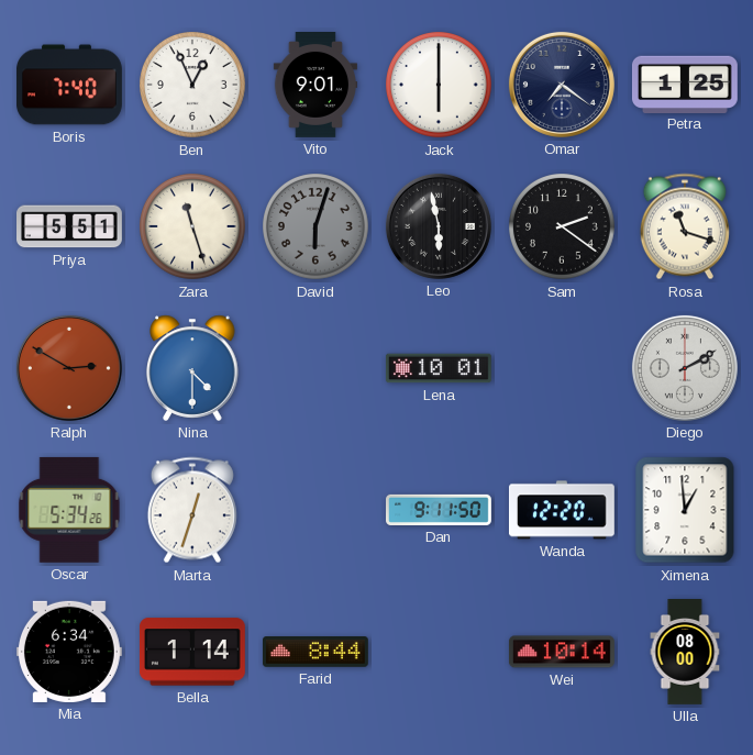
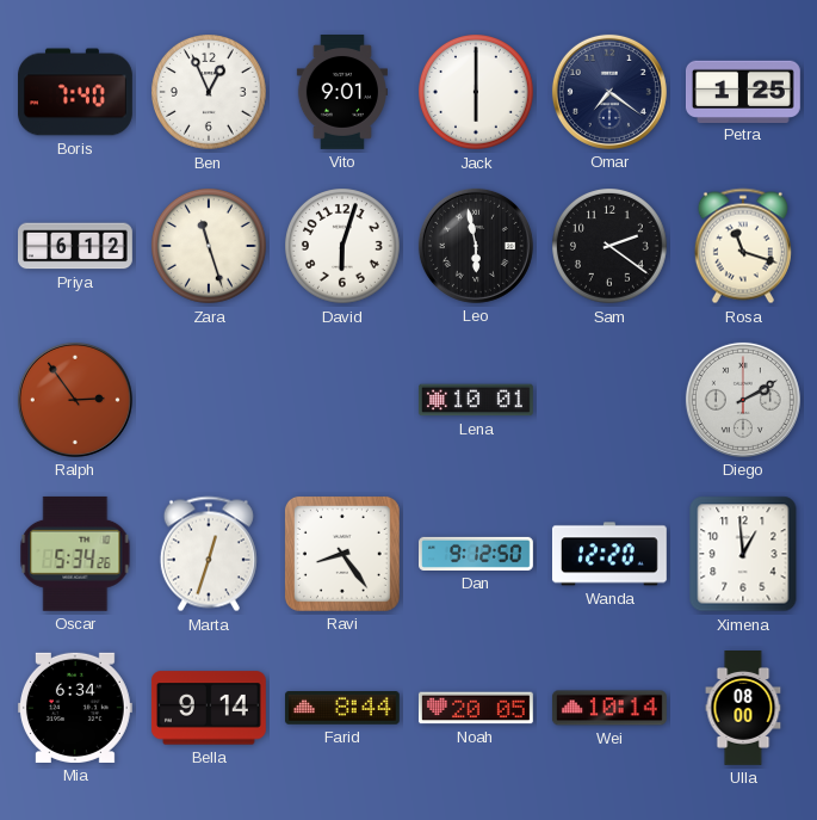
Priya: 5:51 -> 6:12
David dial: grey -> white
Ralph: 2:50 -> 2:54
Nina: 4:30 -> none
Ravi: none -> 8:24
Dan: 9:11 -> 9:12
Bella: 1:14 -> 9:14
Noah: none -> 20:05
